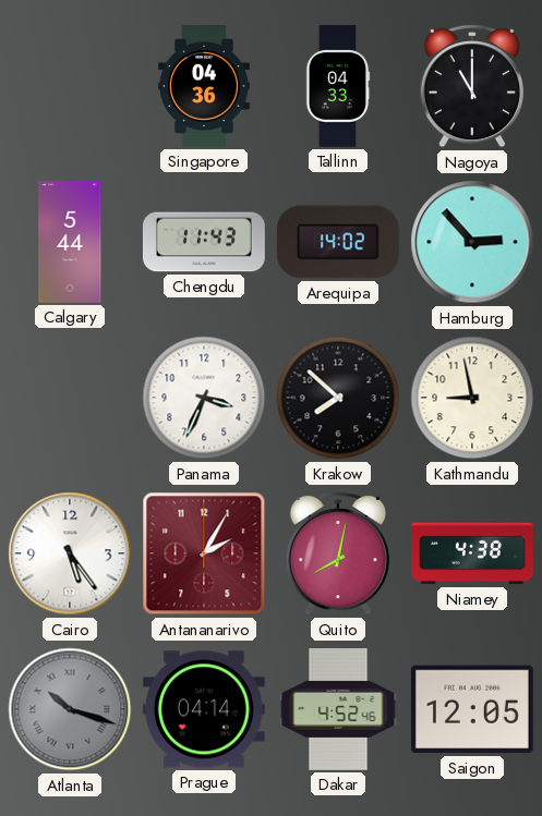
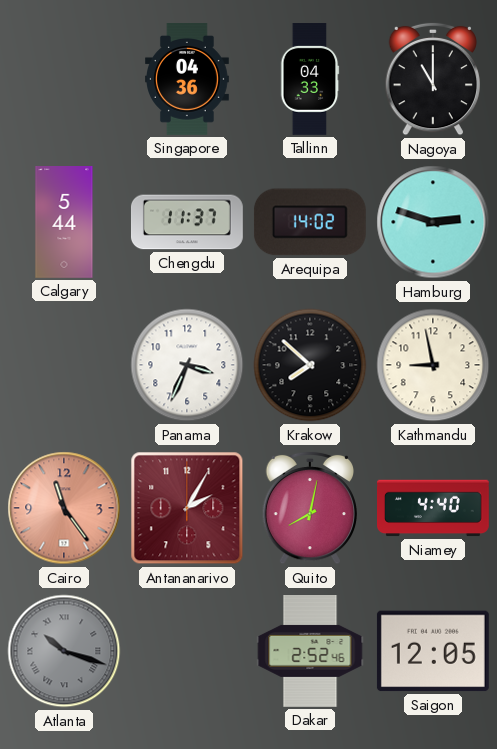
Chengdu: 11:43 -> 11:37
Hamburg: 2:53 -> 2:48
Cairo: 5:24 -> 11:24
Cairo dial: white -> salmon
Niamey: 4:38 -> 4:40
Prague: 04:14 -> none
Dakar: 4:52 -> 2:52
